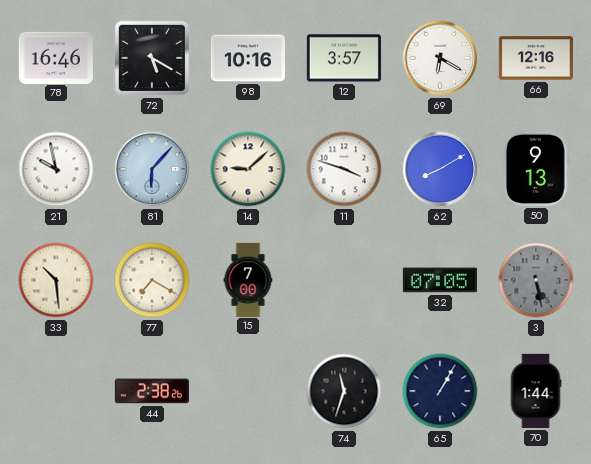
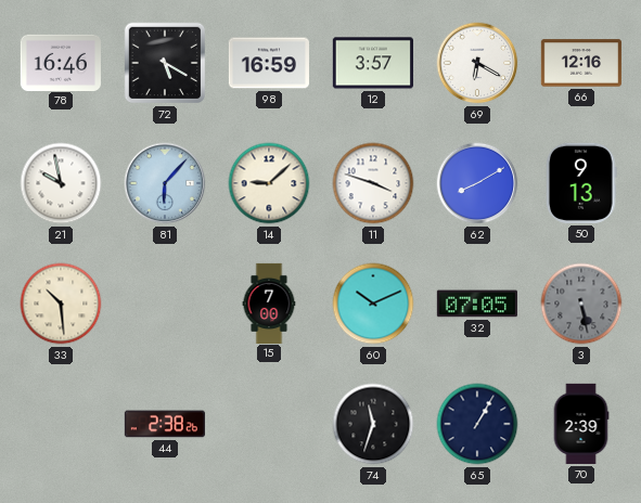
98: 10:16 -> 16:59
77: 7:20 -> none
60: none -> 10:11
70: 1:44 -> 2:39
